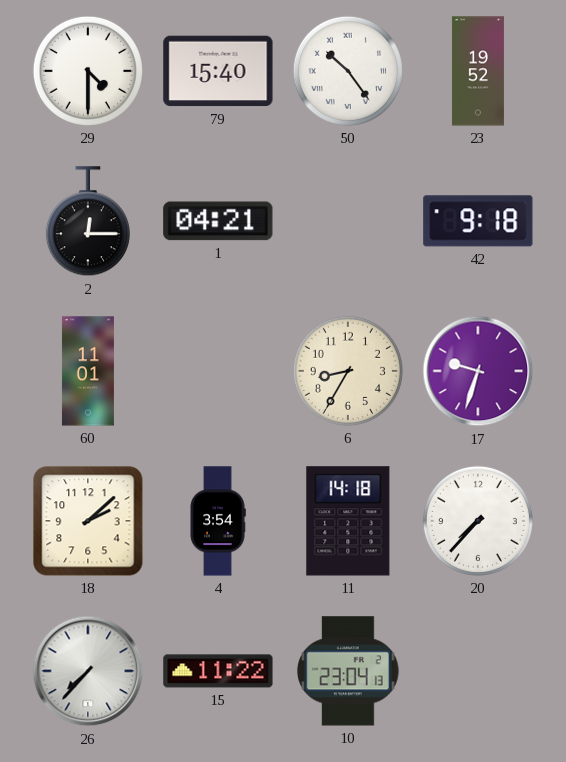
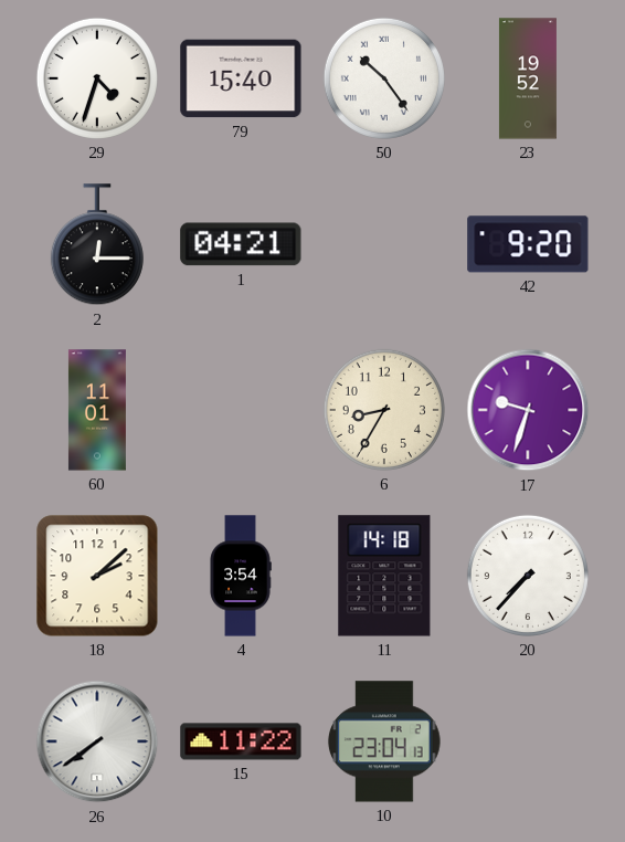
29: 4:30 -> 4:33
42: 9:18 -> 9:20
26: 7:37 -> 7:39
